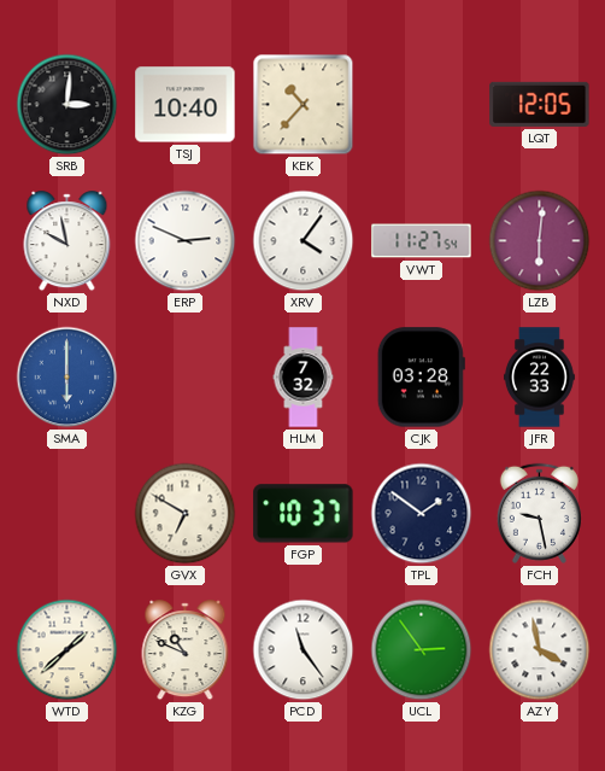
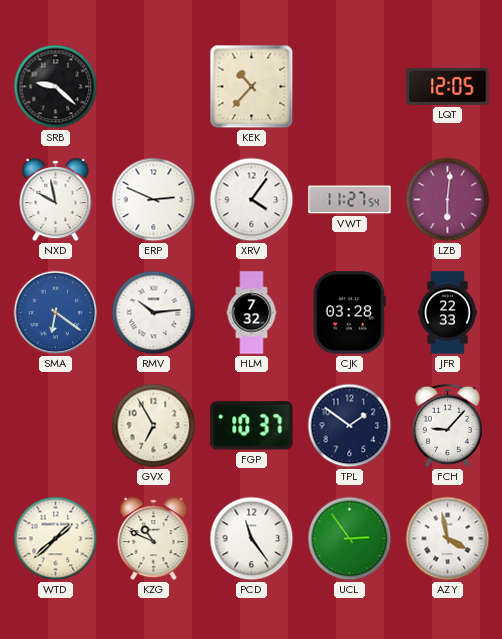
SRB: 3:01 -> 9:22
TSJ: 10:40 -> none
SMA: 6:00 -> 6:21
RMV: none -> 10:14
GVX: 6:50 -> 6:55
FCH: 9:28 -> 9:07
